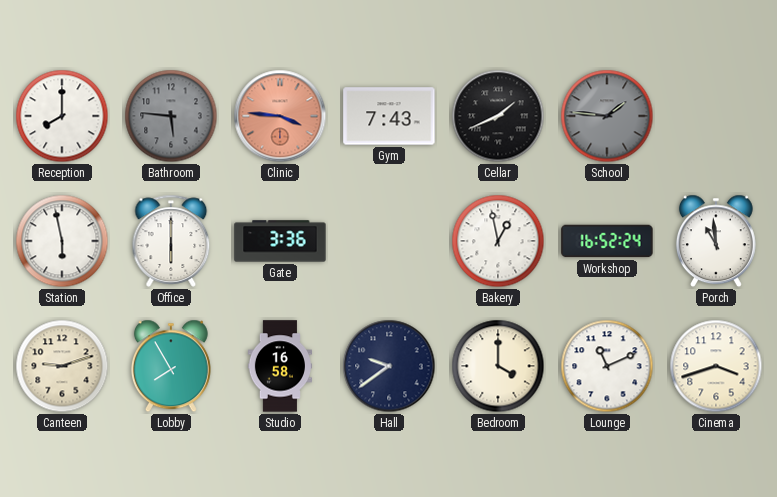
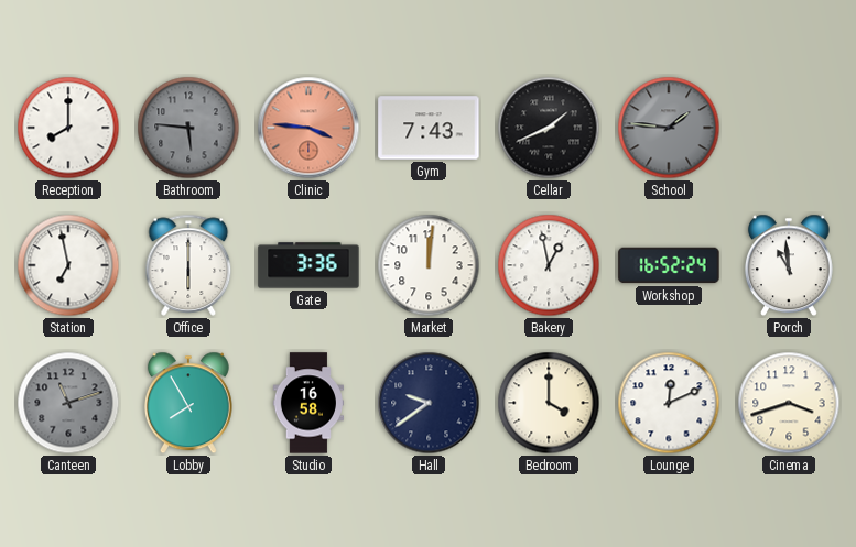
Station: 5:58 -> 6:58
Market: none -> 12:01
Canteen: 9:12 -> 11:12
Canteen dial: cream -> grey
Lounge: 11:11 -> 12:11
